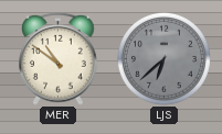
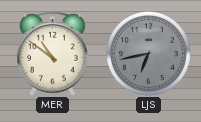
LJS: 6:38 -> 6:43
